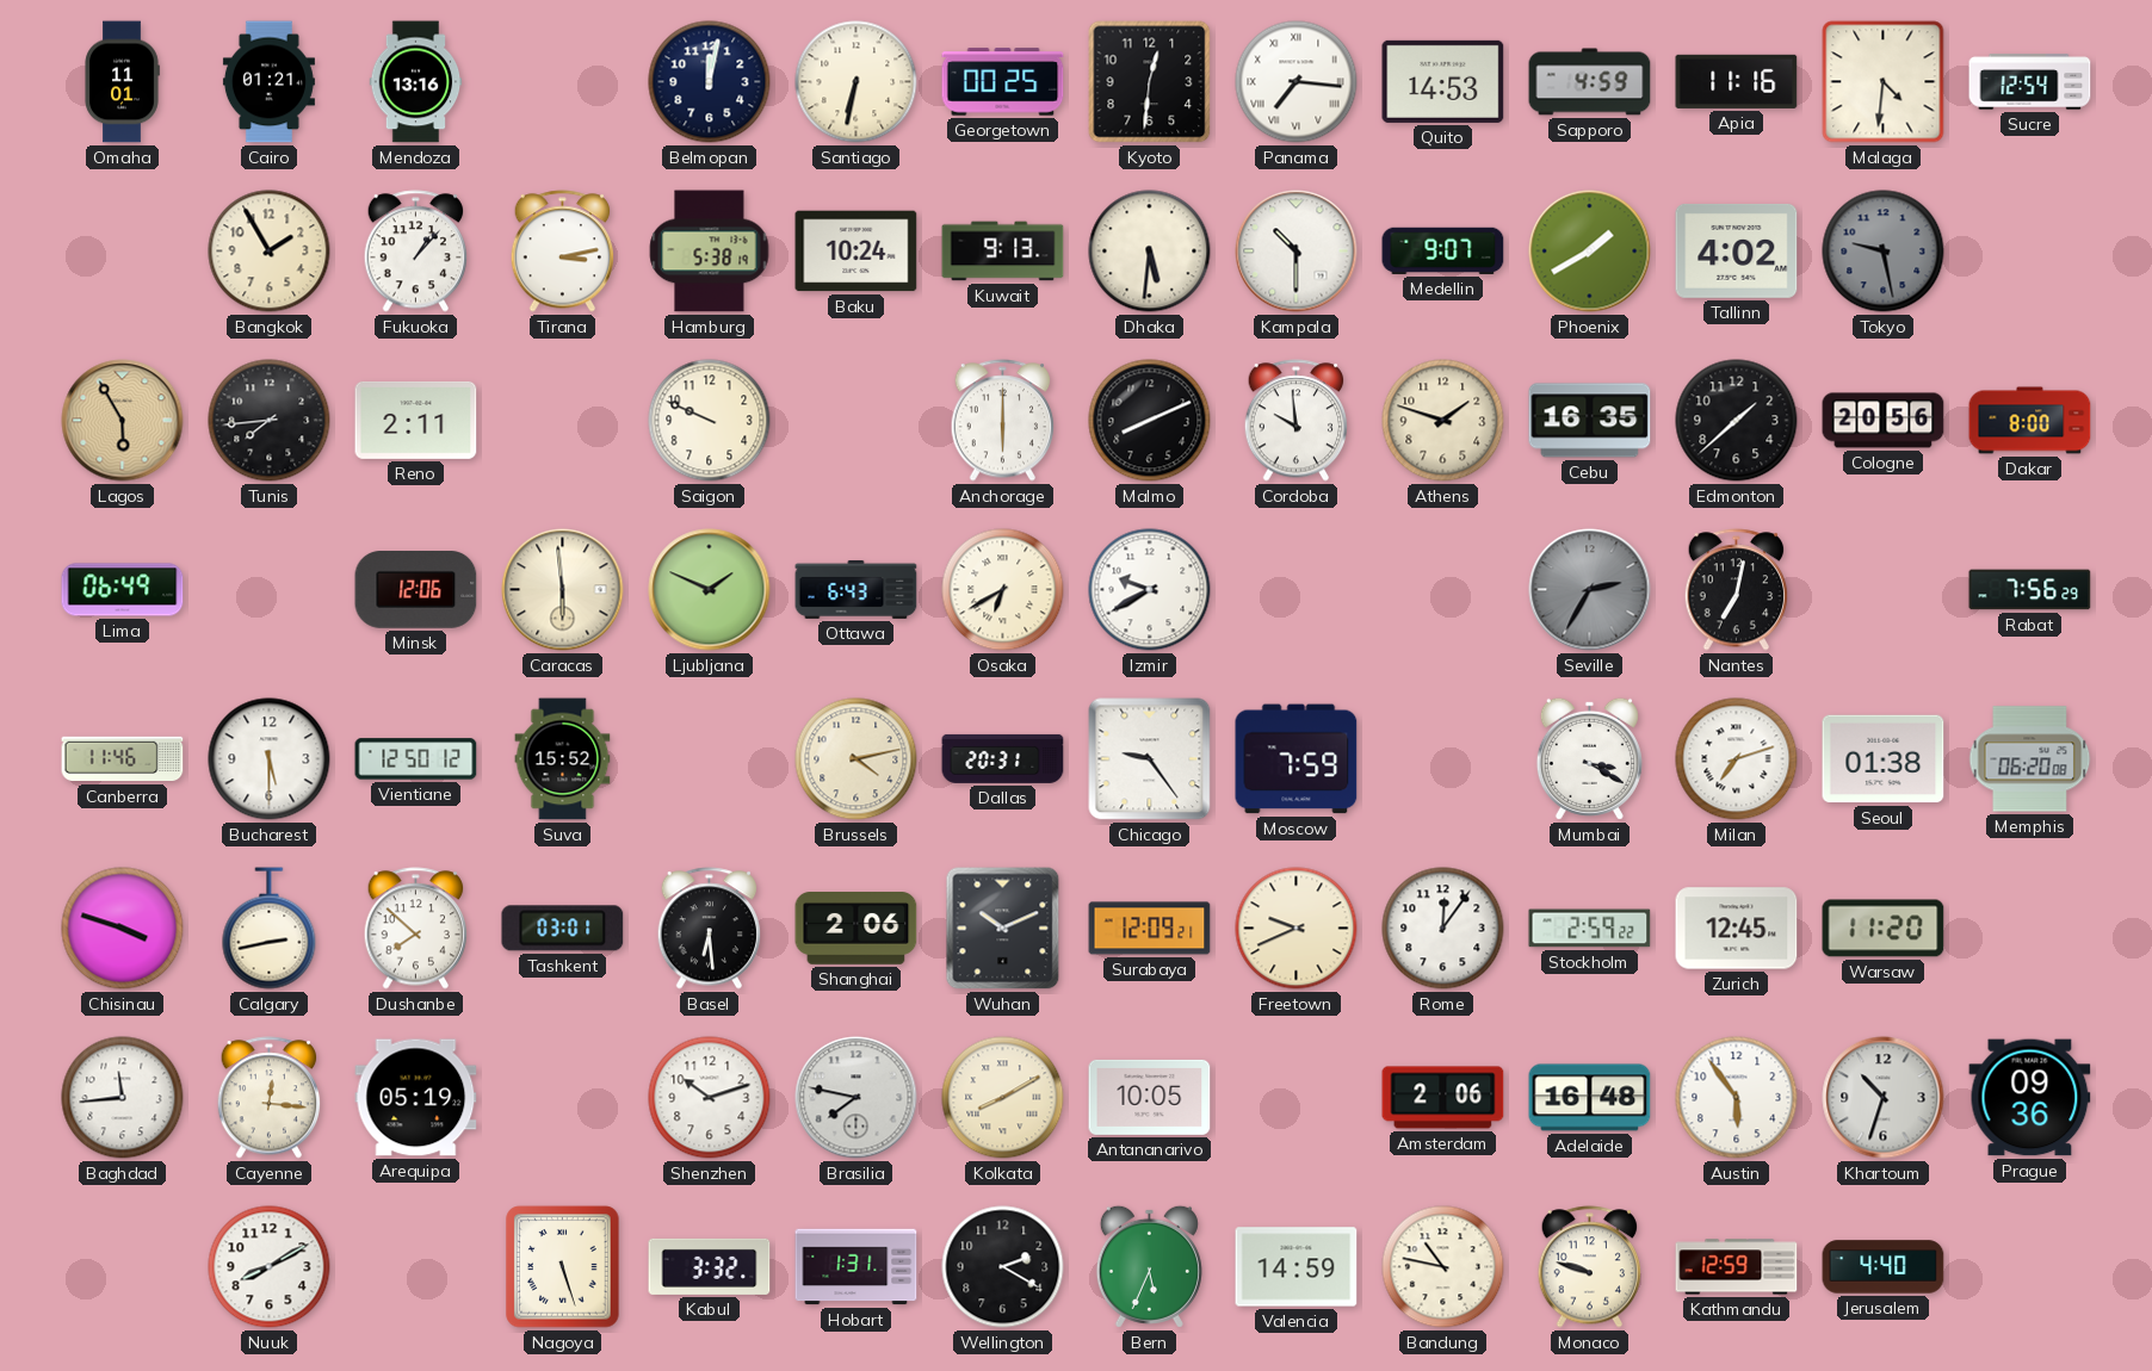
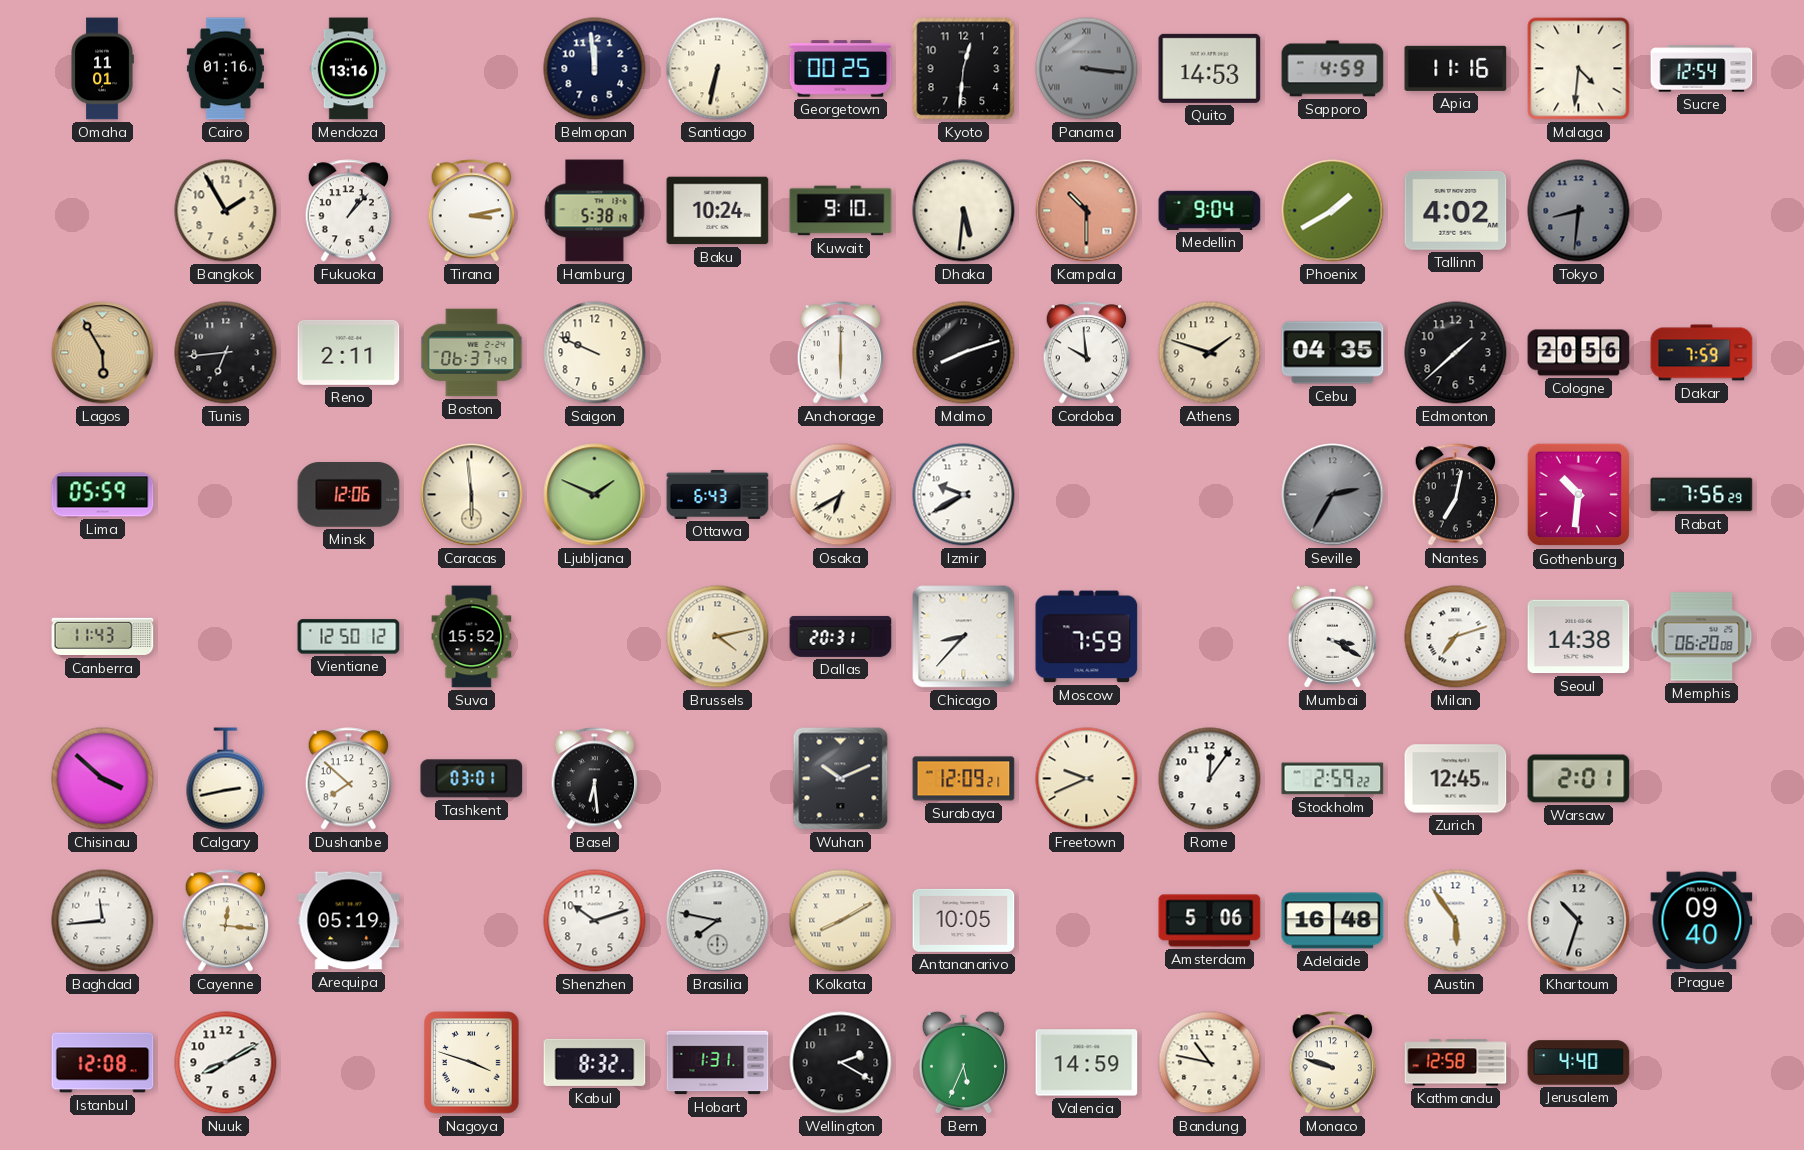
Cairo: 01:21 -> 01:16
Belmopan: 12:02 -> 11:59
Panama: 7:16 -> 3:16
Panama dial: white -> grey
Kuwait: 9:13 -> 9:10
Kampala dial: white -> salmon
Medellin: 9:07 -> 9:04
Tokyo: 9:28 -> 8:31
Tunis: 7:44 -> 6:44
Boston: none -> 06:37
Malmo: 8:11 -> 8:12
Cebu: 16:35 -> 04:35
Dakar: 8:00 -> 7:59
Lima: 06:49 -> 05:59
Gothenburg: none -> 10:31
Canberra: 11:46 -> 11:43
Bucharest: 5:30 -> none
Chicago: 9:24 -> 8:37
Seoul: 01:38 -> 14:38
Chisinau: 3:48 -> 3:52
Shanghai: 2:06 -> none
Warsaw: 11:20 -> 2:01
Amsterdam: 2:06 -> 5:06
Prague: 09:36 -> 09:40
Istanbul: none -> 12:08
Nagoya: 5:27 -> 3:48
Kabul: 3:32 -> 8:32
Kathmandu: 12:59 -> 12:58
